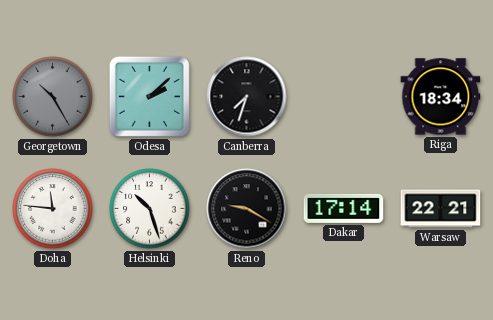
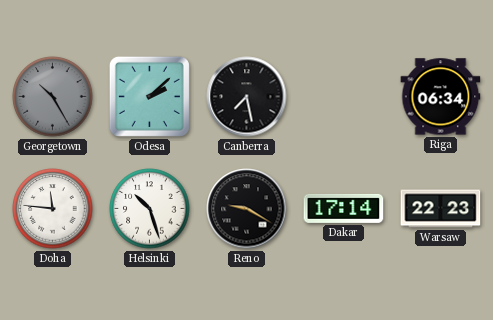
Canberra: 7:33 -> 7:28
Riga: 18:34 -> 06:34
Warsaw: 22:21 -> 22:23
